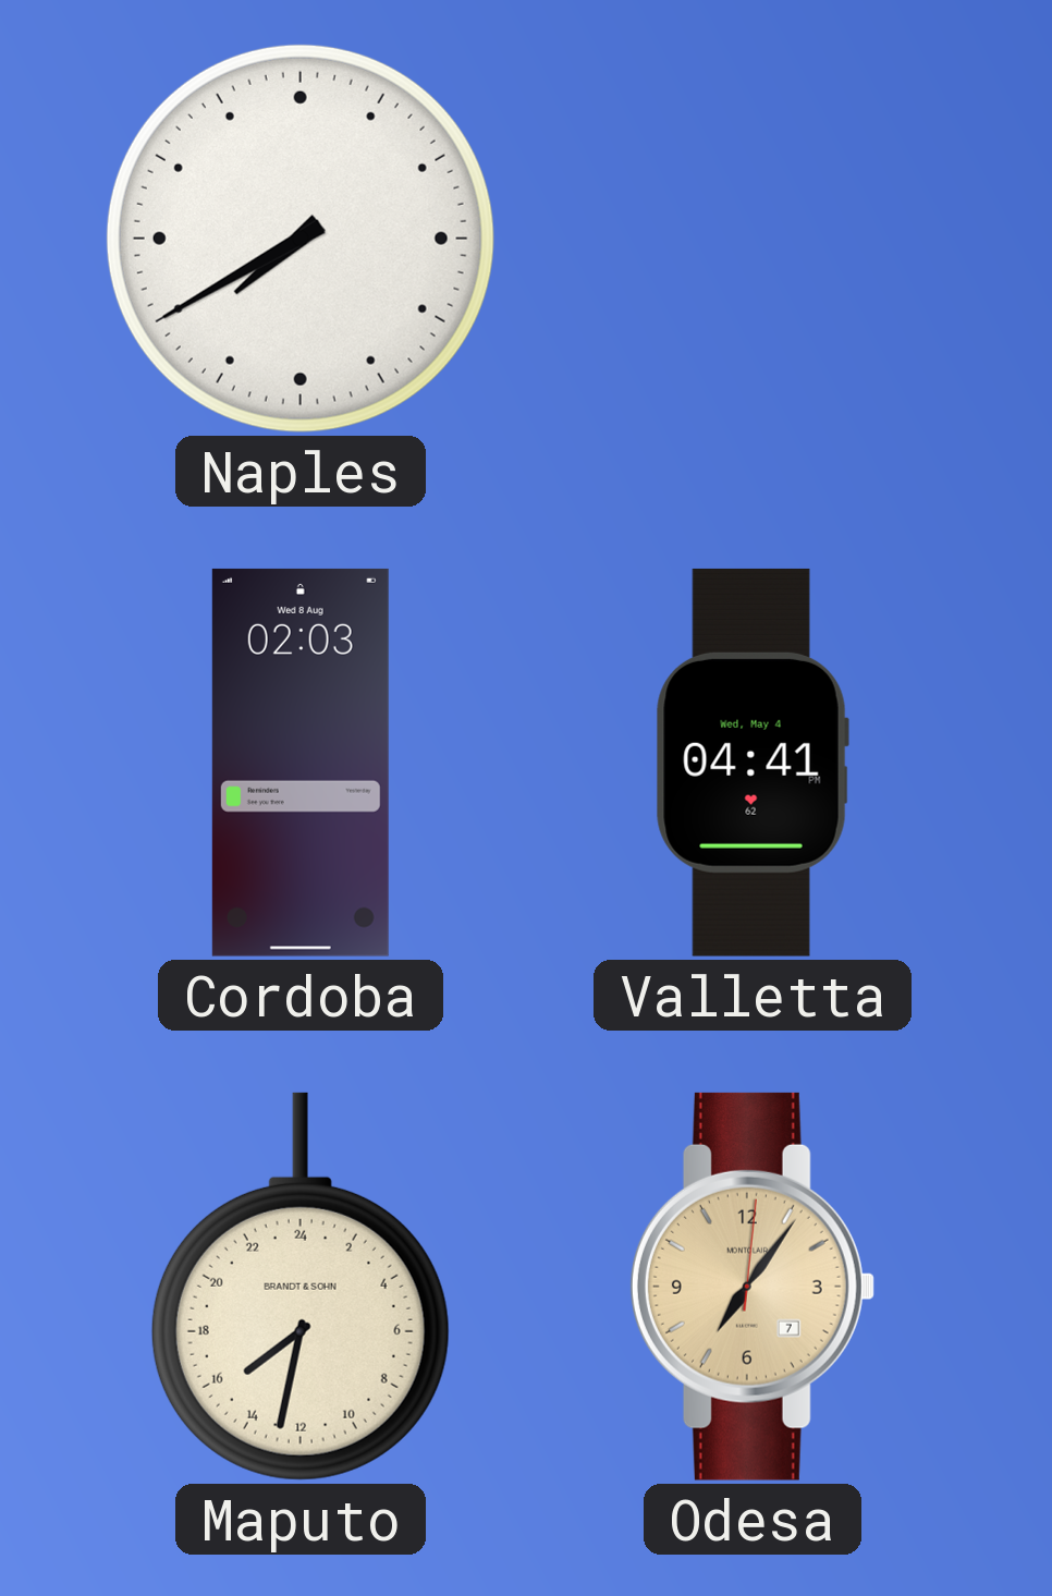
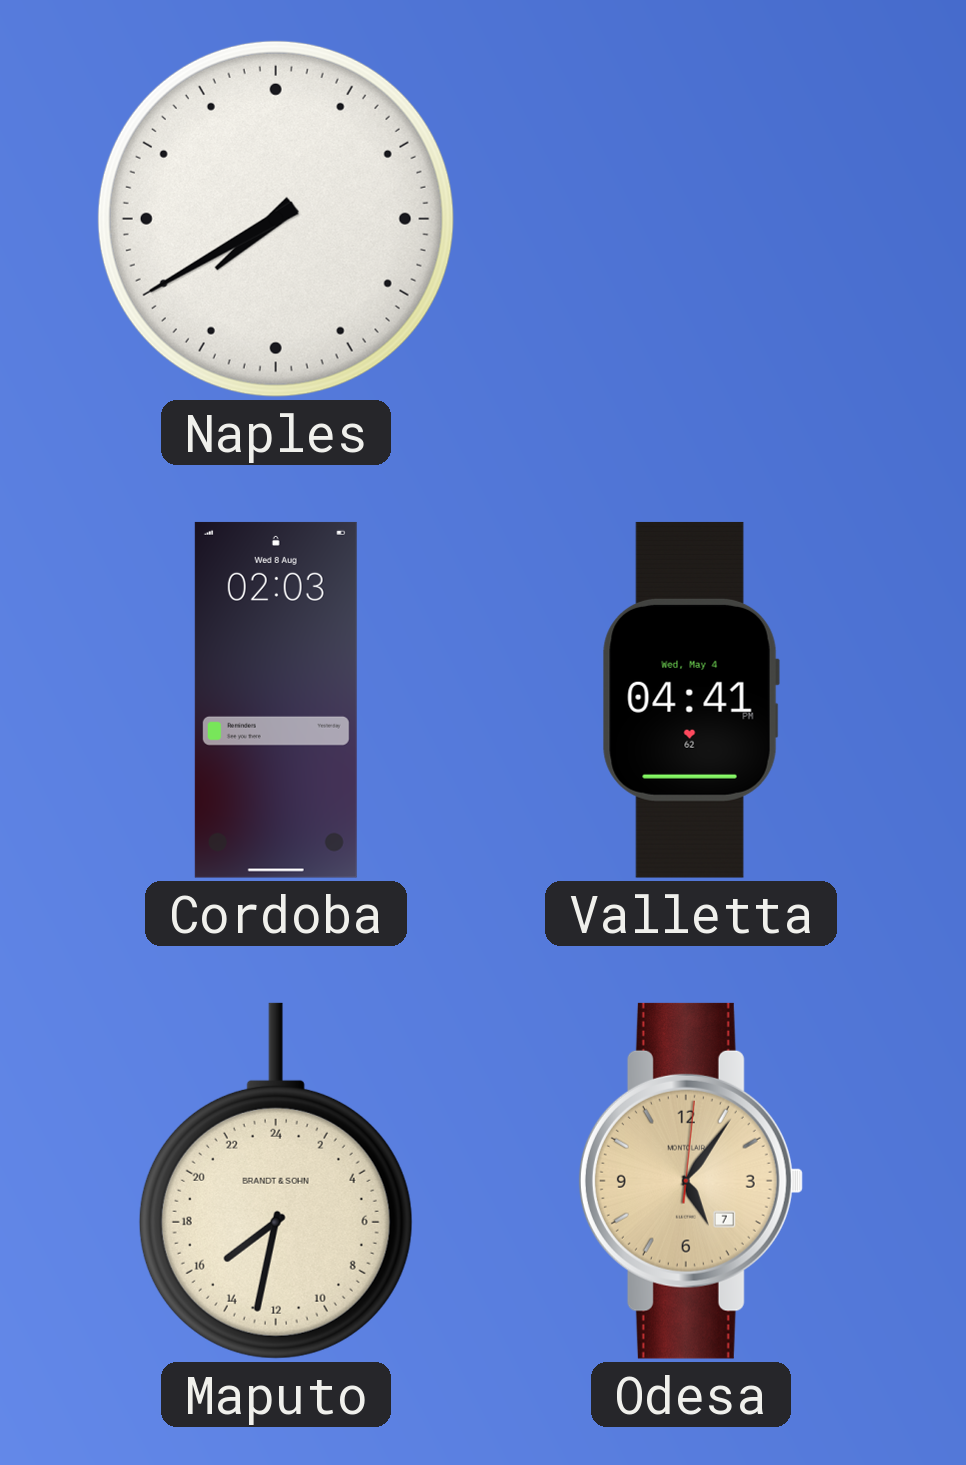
Odesa: 7:06 -> 5:06
